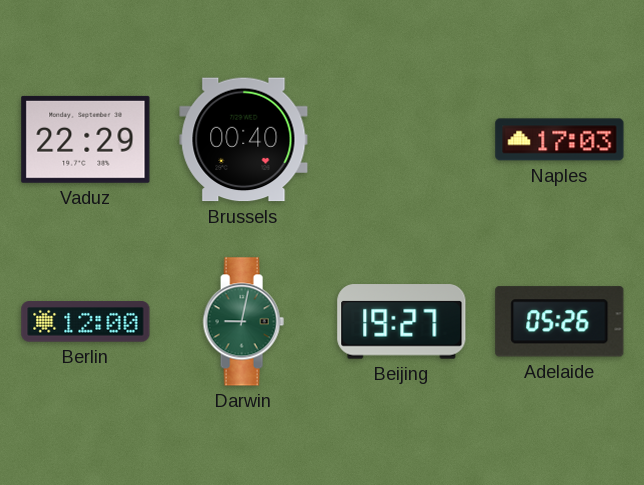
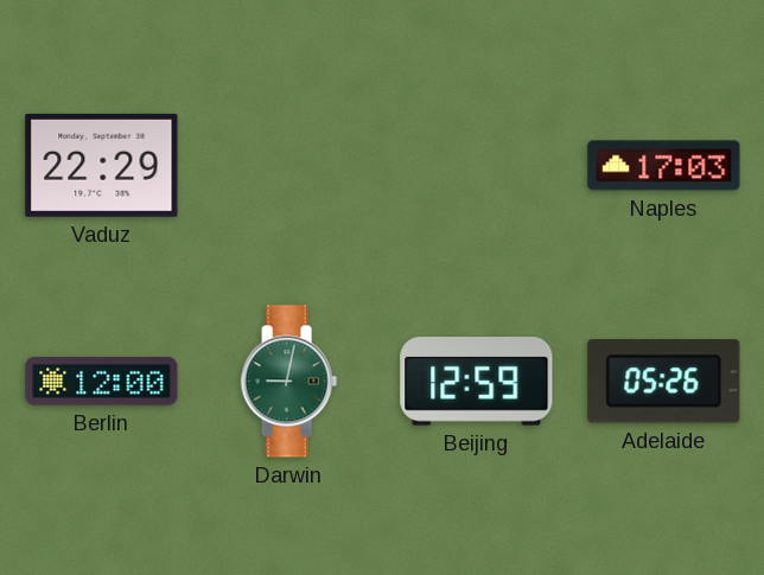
Brussels: 00:40 -> none
Beijing: 19:27 -> 12:59
